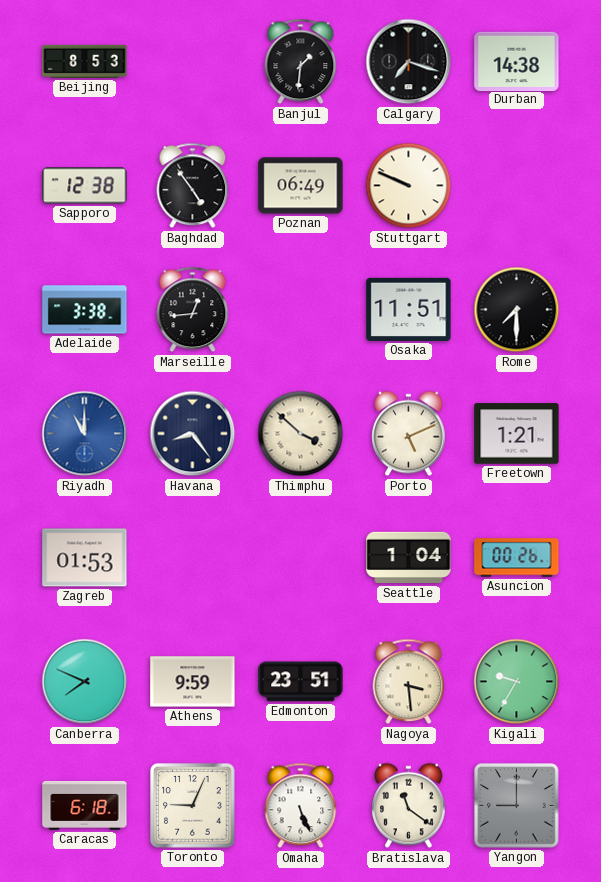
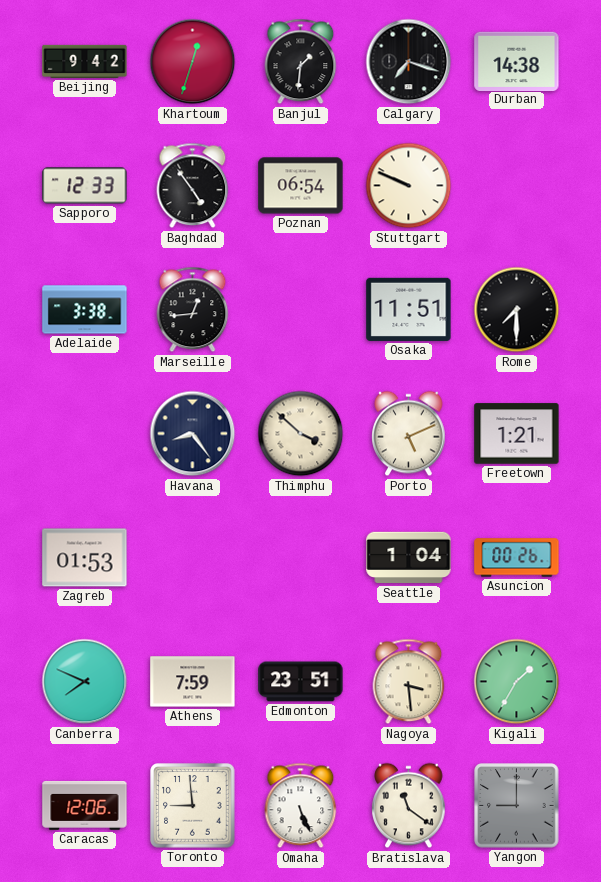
Beijing: 8:53 -> 9:42
Khartoum: none -> 12:33
Sapporo: 12:38 -> 12:33
Poznan: 06:49 -> 06:54
Riyadh: 11:00 -> none
Athens: 9:59 -> 7:59
Kigali: 9:35 -> 1:35
Caracas: 6:18 -> 12:06
Toronto: 9:04 -> 8:59
